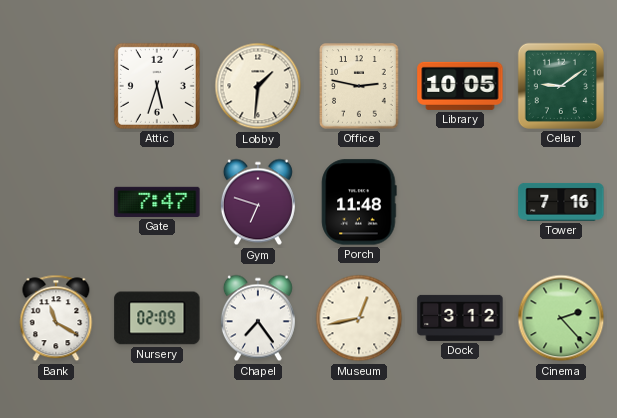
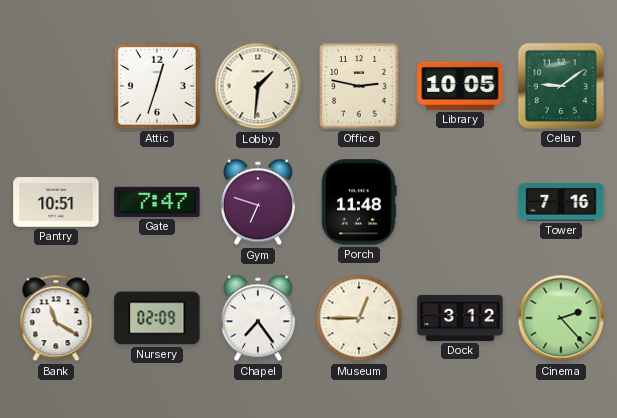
Attic: 5:33 -> 12:33
Pantry: none -> 10:51
Museum: 12:43 -> 12:45
